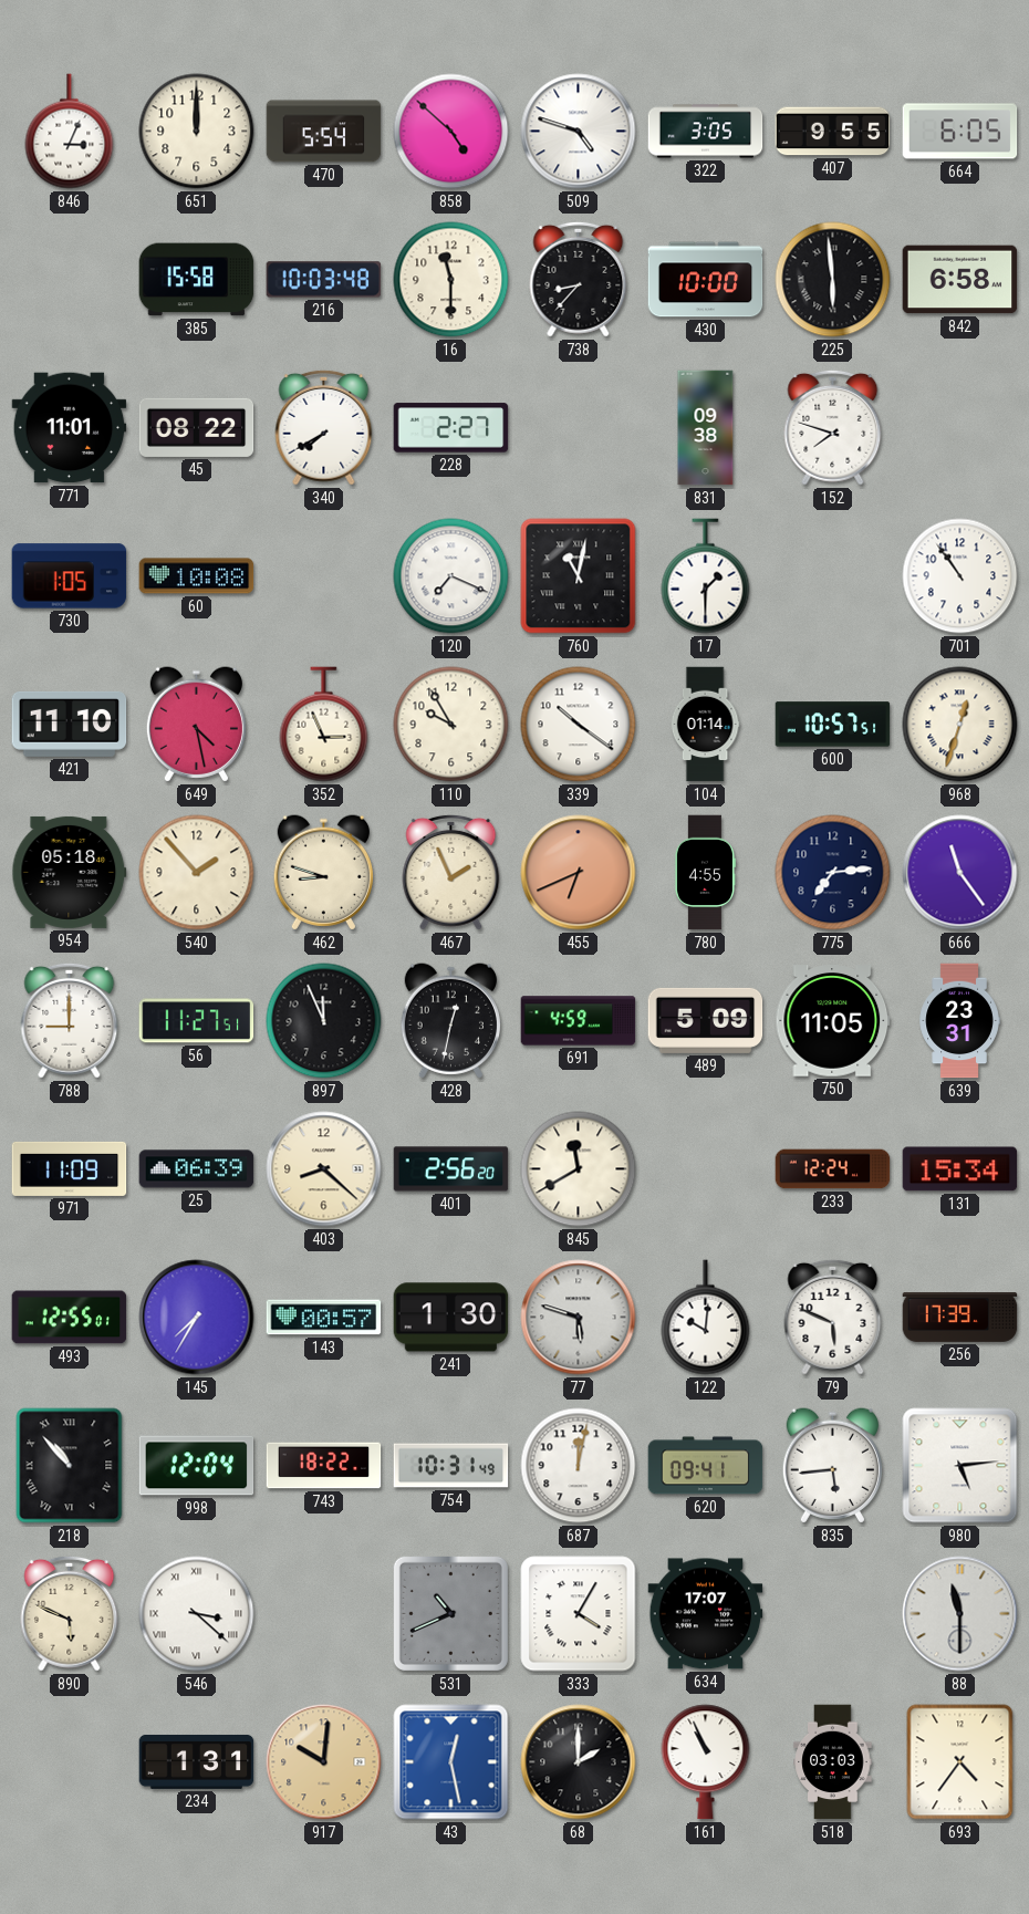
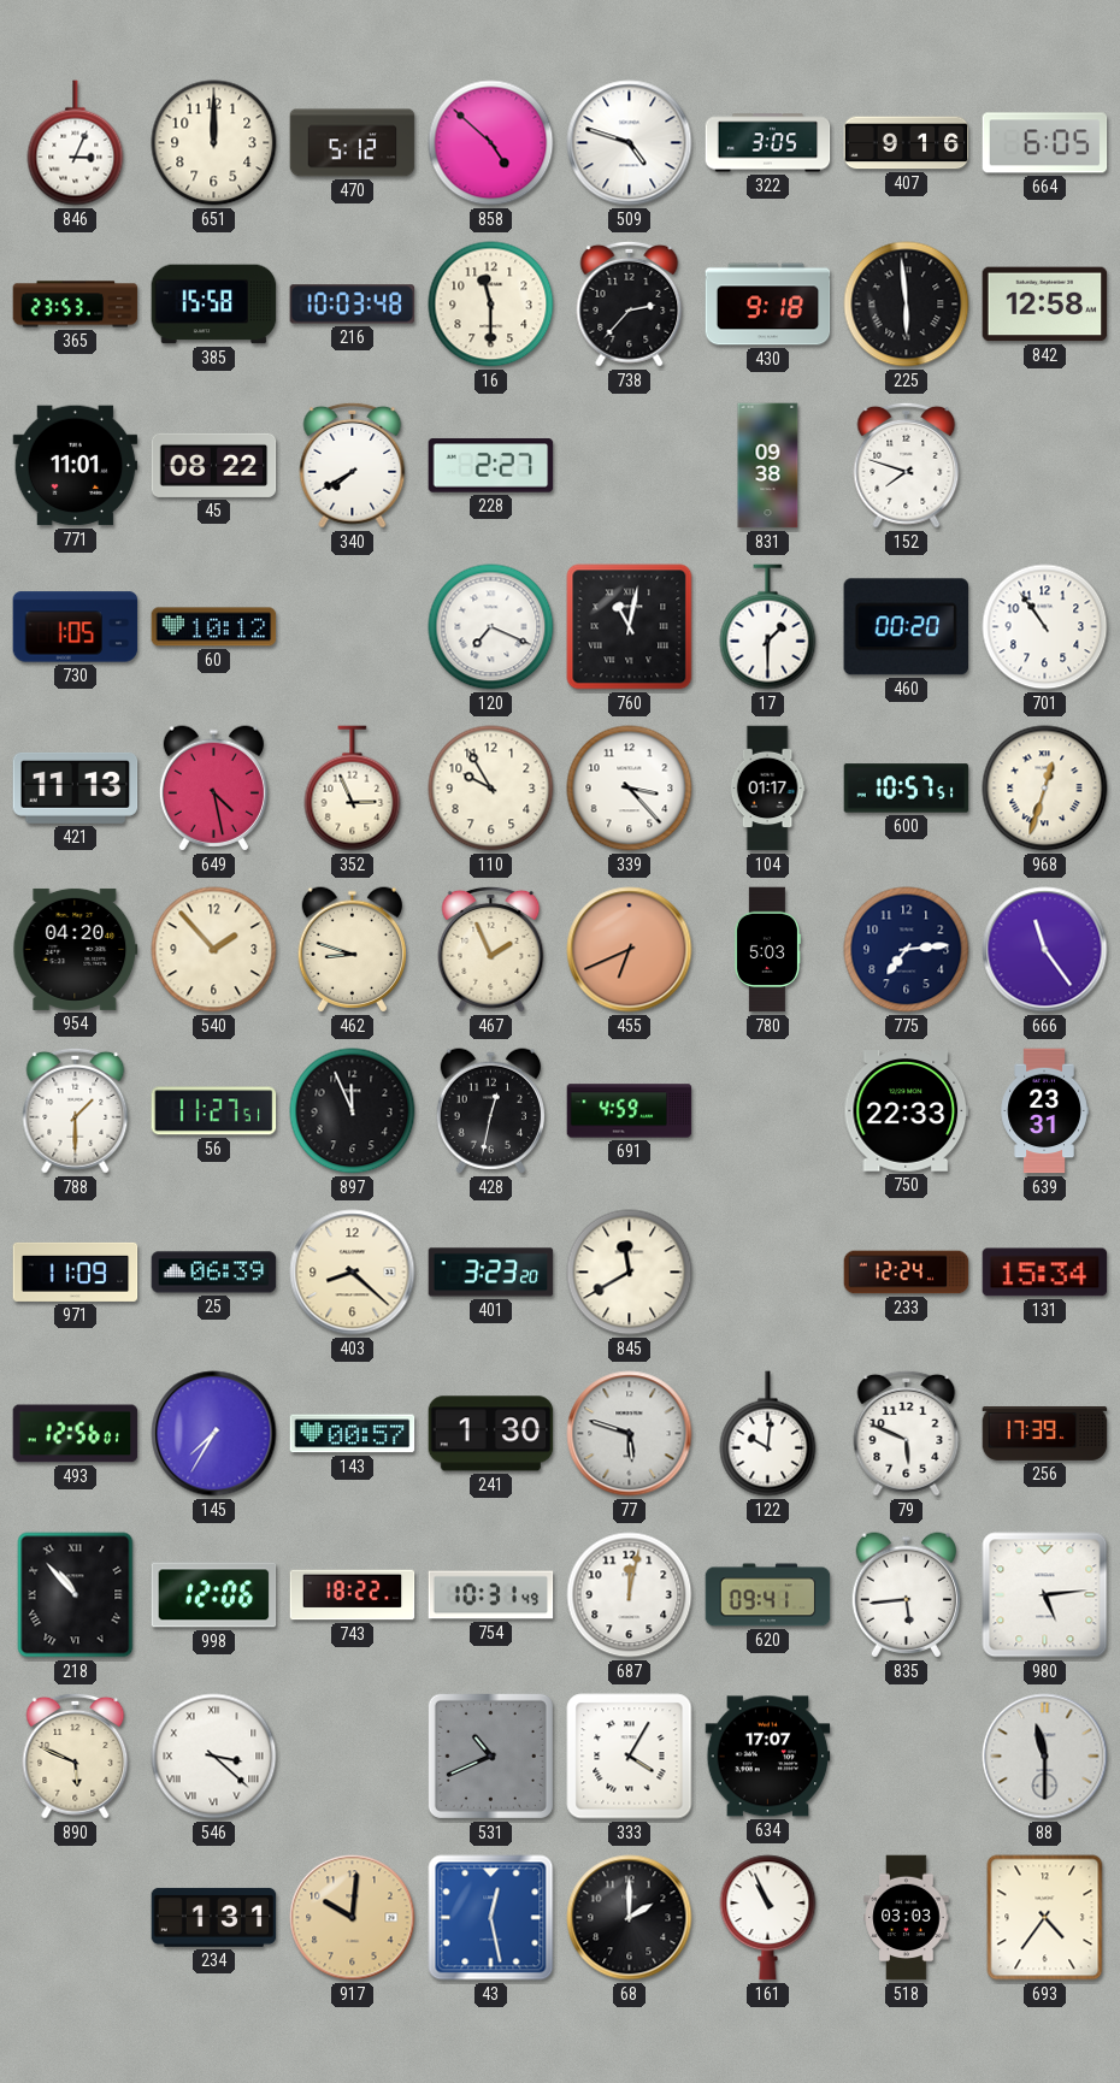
470: 5:54 -> 5:12
407: 9:55 -> 9:16
365: none -> 23:53
738: 8:37 -> 2:37
430: 10:00 -> 9:18
842: 6:58 -> 12:58
60: 10:08 -> 10:12
460: none -> 00:20
421: 11:10 -> 11:13
339: 10:21 -> 3:23
104: 01:14 -> 01:17
954: 05:18 -> 04:20
780: 4:55 -> 5:03
788: 9:00 -> 1:30
489: 5:09 -> none
750: 11:05 -> 22:33
401: 2:56 -> 3:23
493: 12:55 -> 12:56
998: 12:04 -> 12:06
